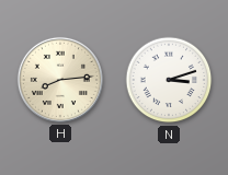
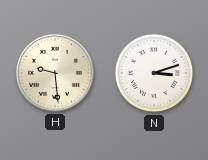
H: 8:14 -> 9:29
